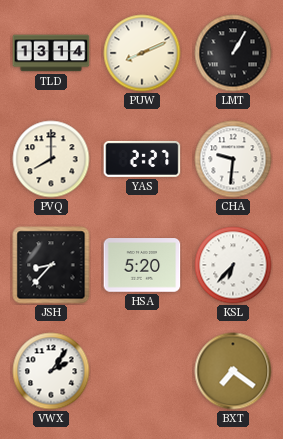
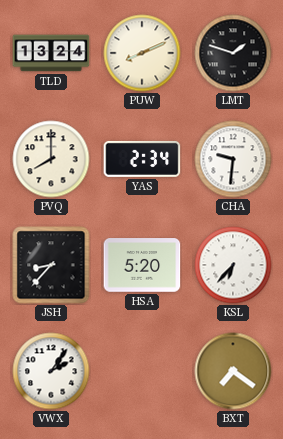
TLD: 13:14 -> 13:24
LMT: 1:05 -> 1:48
YAS: 2:27 -> 2:34
